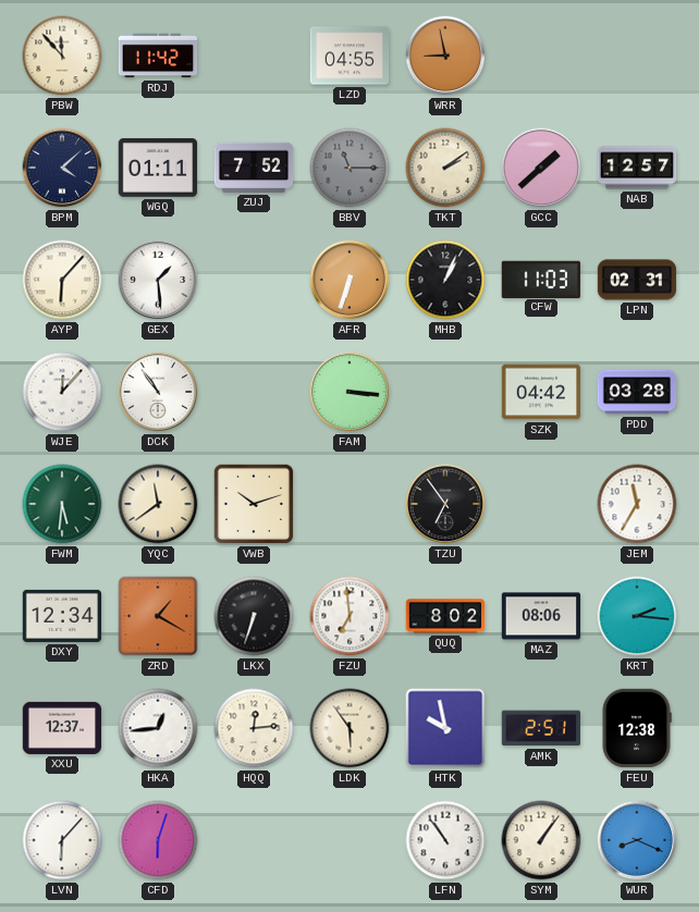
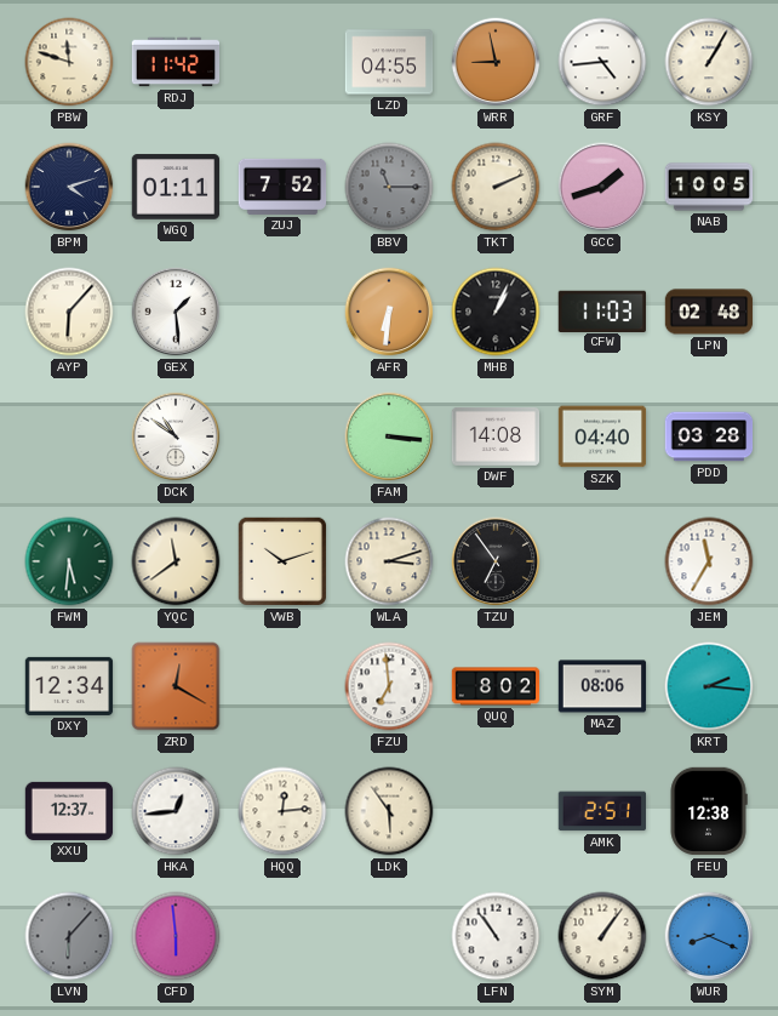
PBW: 11:53 -> 11:48
GRF: none -> 4:44
KSY: none -> 1:05
BPM: 4:08 -> 4:12
TKT: 2:09 -> 2:11
GCC: 1:38 -> 1:42
NAB: 12:57 -> 10:05
AFR: 6:33 -> 6:31
LPN: 02:31 -> 02:48
WJE: 12:07 -> none
DCK: 10:54 -> 10:51
DWF: none -> 14:08
SZK: 04:42 -> 04:40
WLA: none -> 3:12
ZRD: 1:20 -> 12:20
LKX: 6:33 -> none
HTK: 9:58 -> none
LVN dial: white -> grey
CFD: 6:03 -> 5:59
